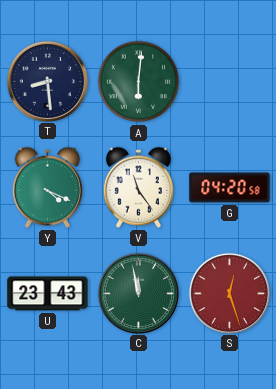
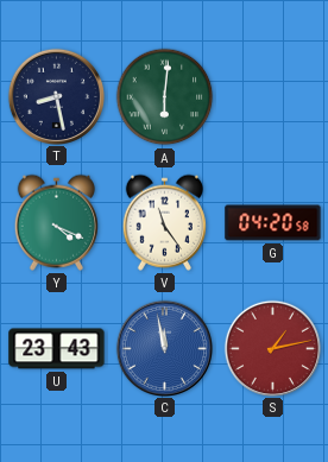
T: 8:29 -> 8:28
C dial: green -> blue
S: 12:27 -> 1:13
